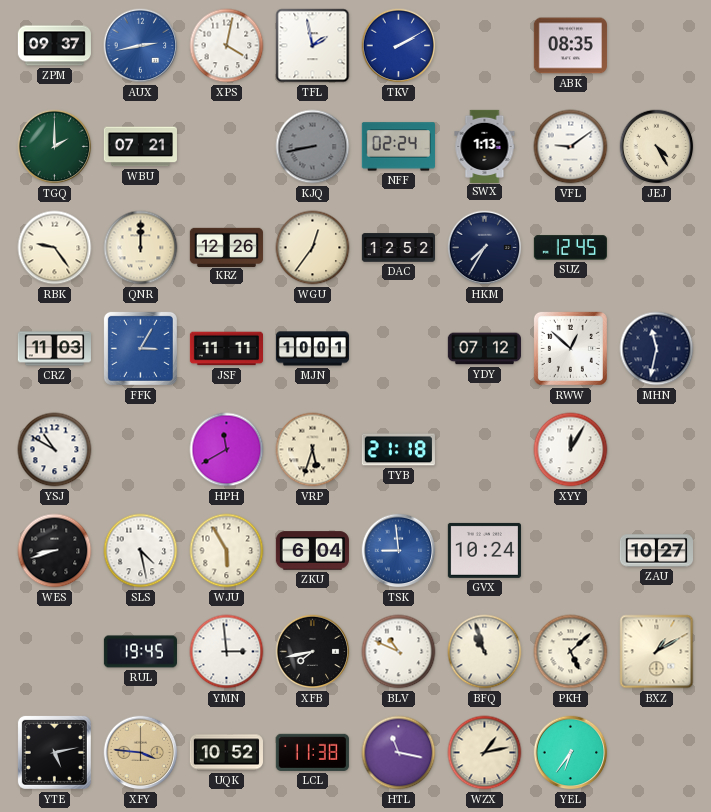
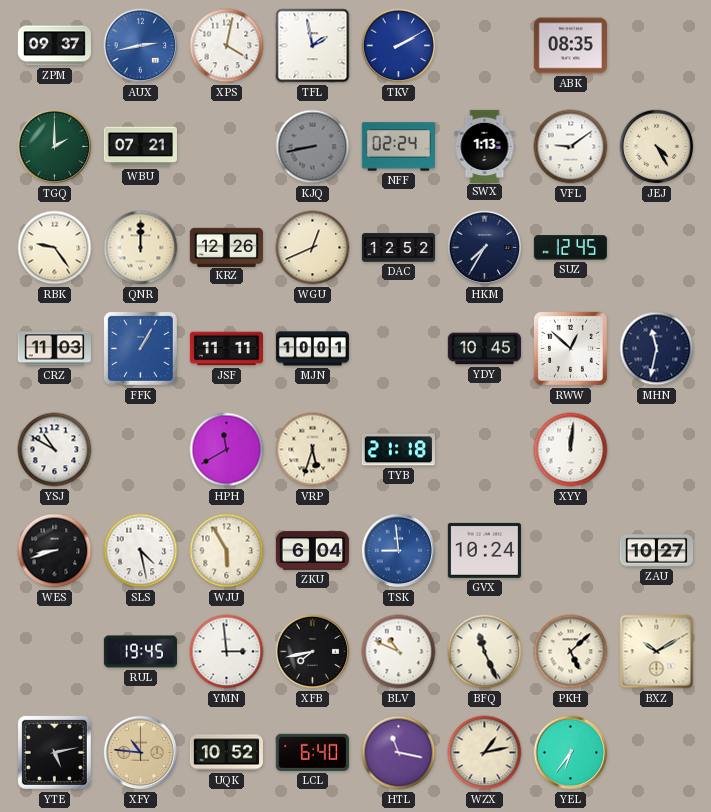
WGU: 12:36 -> 12:41
FFK: 3:05 -> 1:05
YDY: 07:12 -> 10:45
XYY: 12:05 -> 12:01
BFQ: 10:57 -> 11:26
BXZ: 1:10 -> 10:10
XFY: 3:46 -> 10:46
LCL: 11:38 -> 6:40
